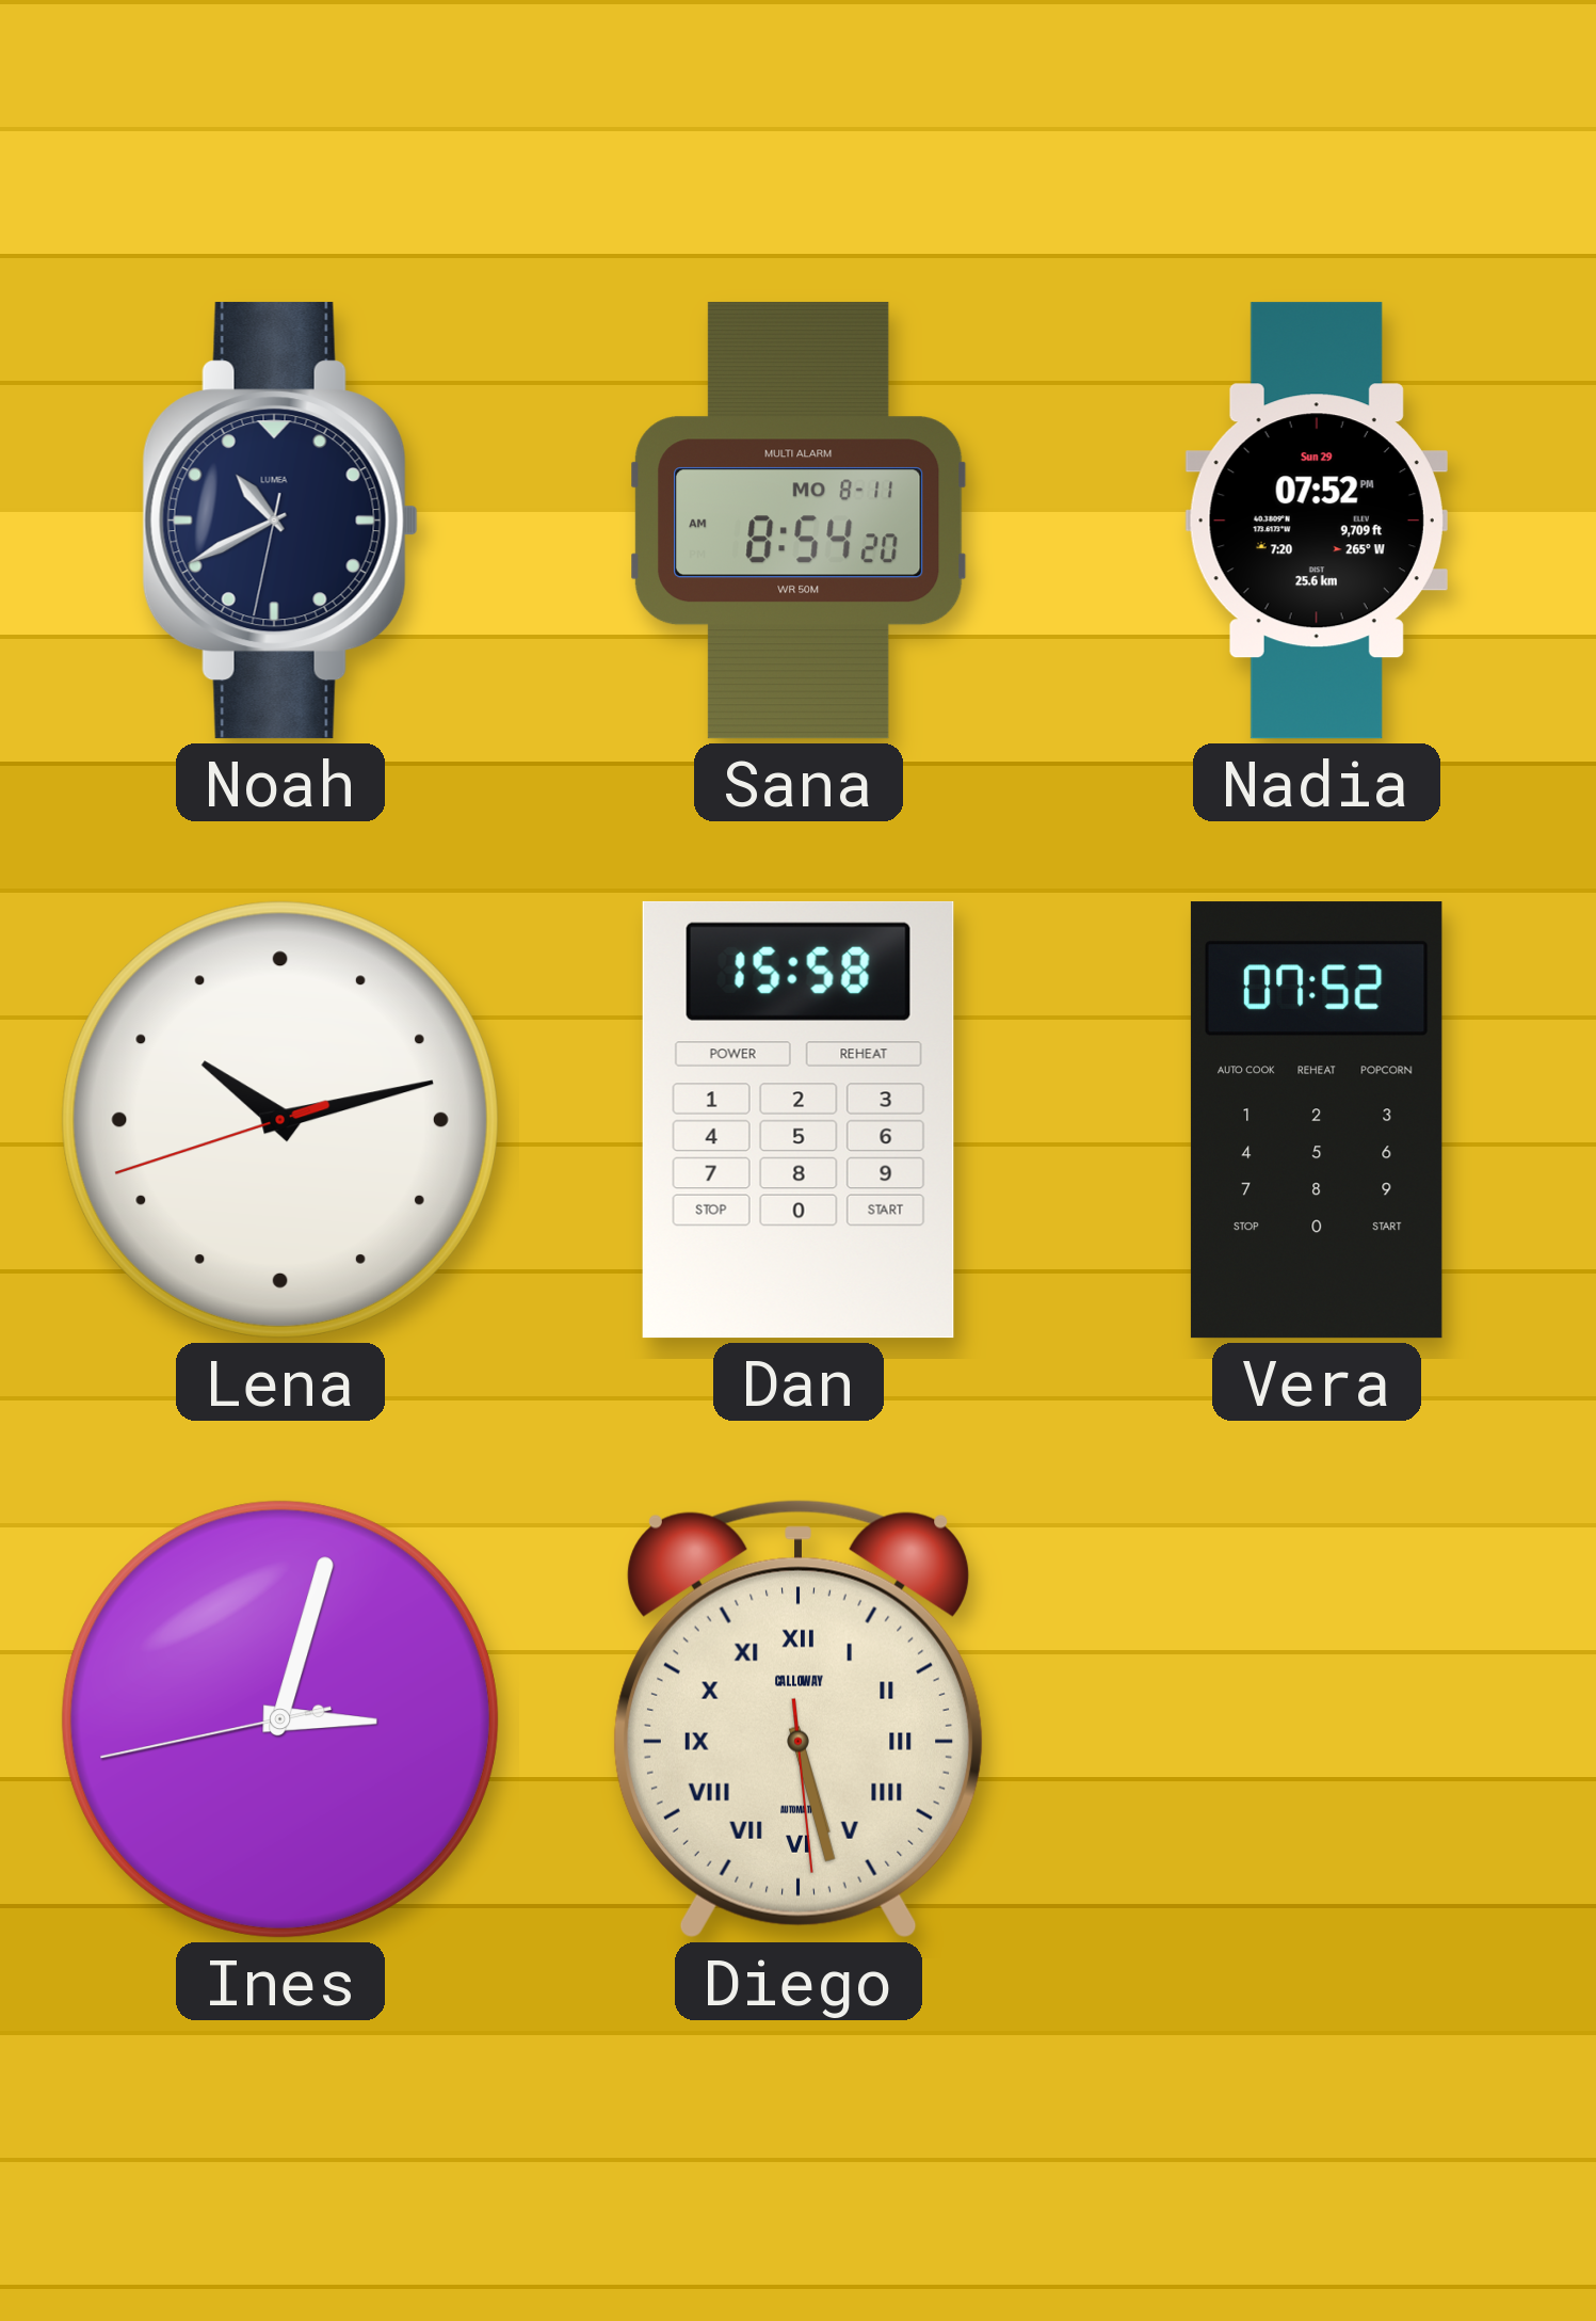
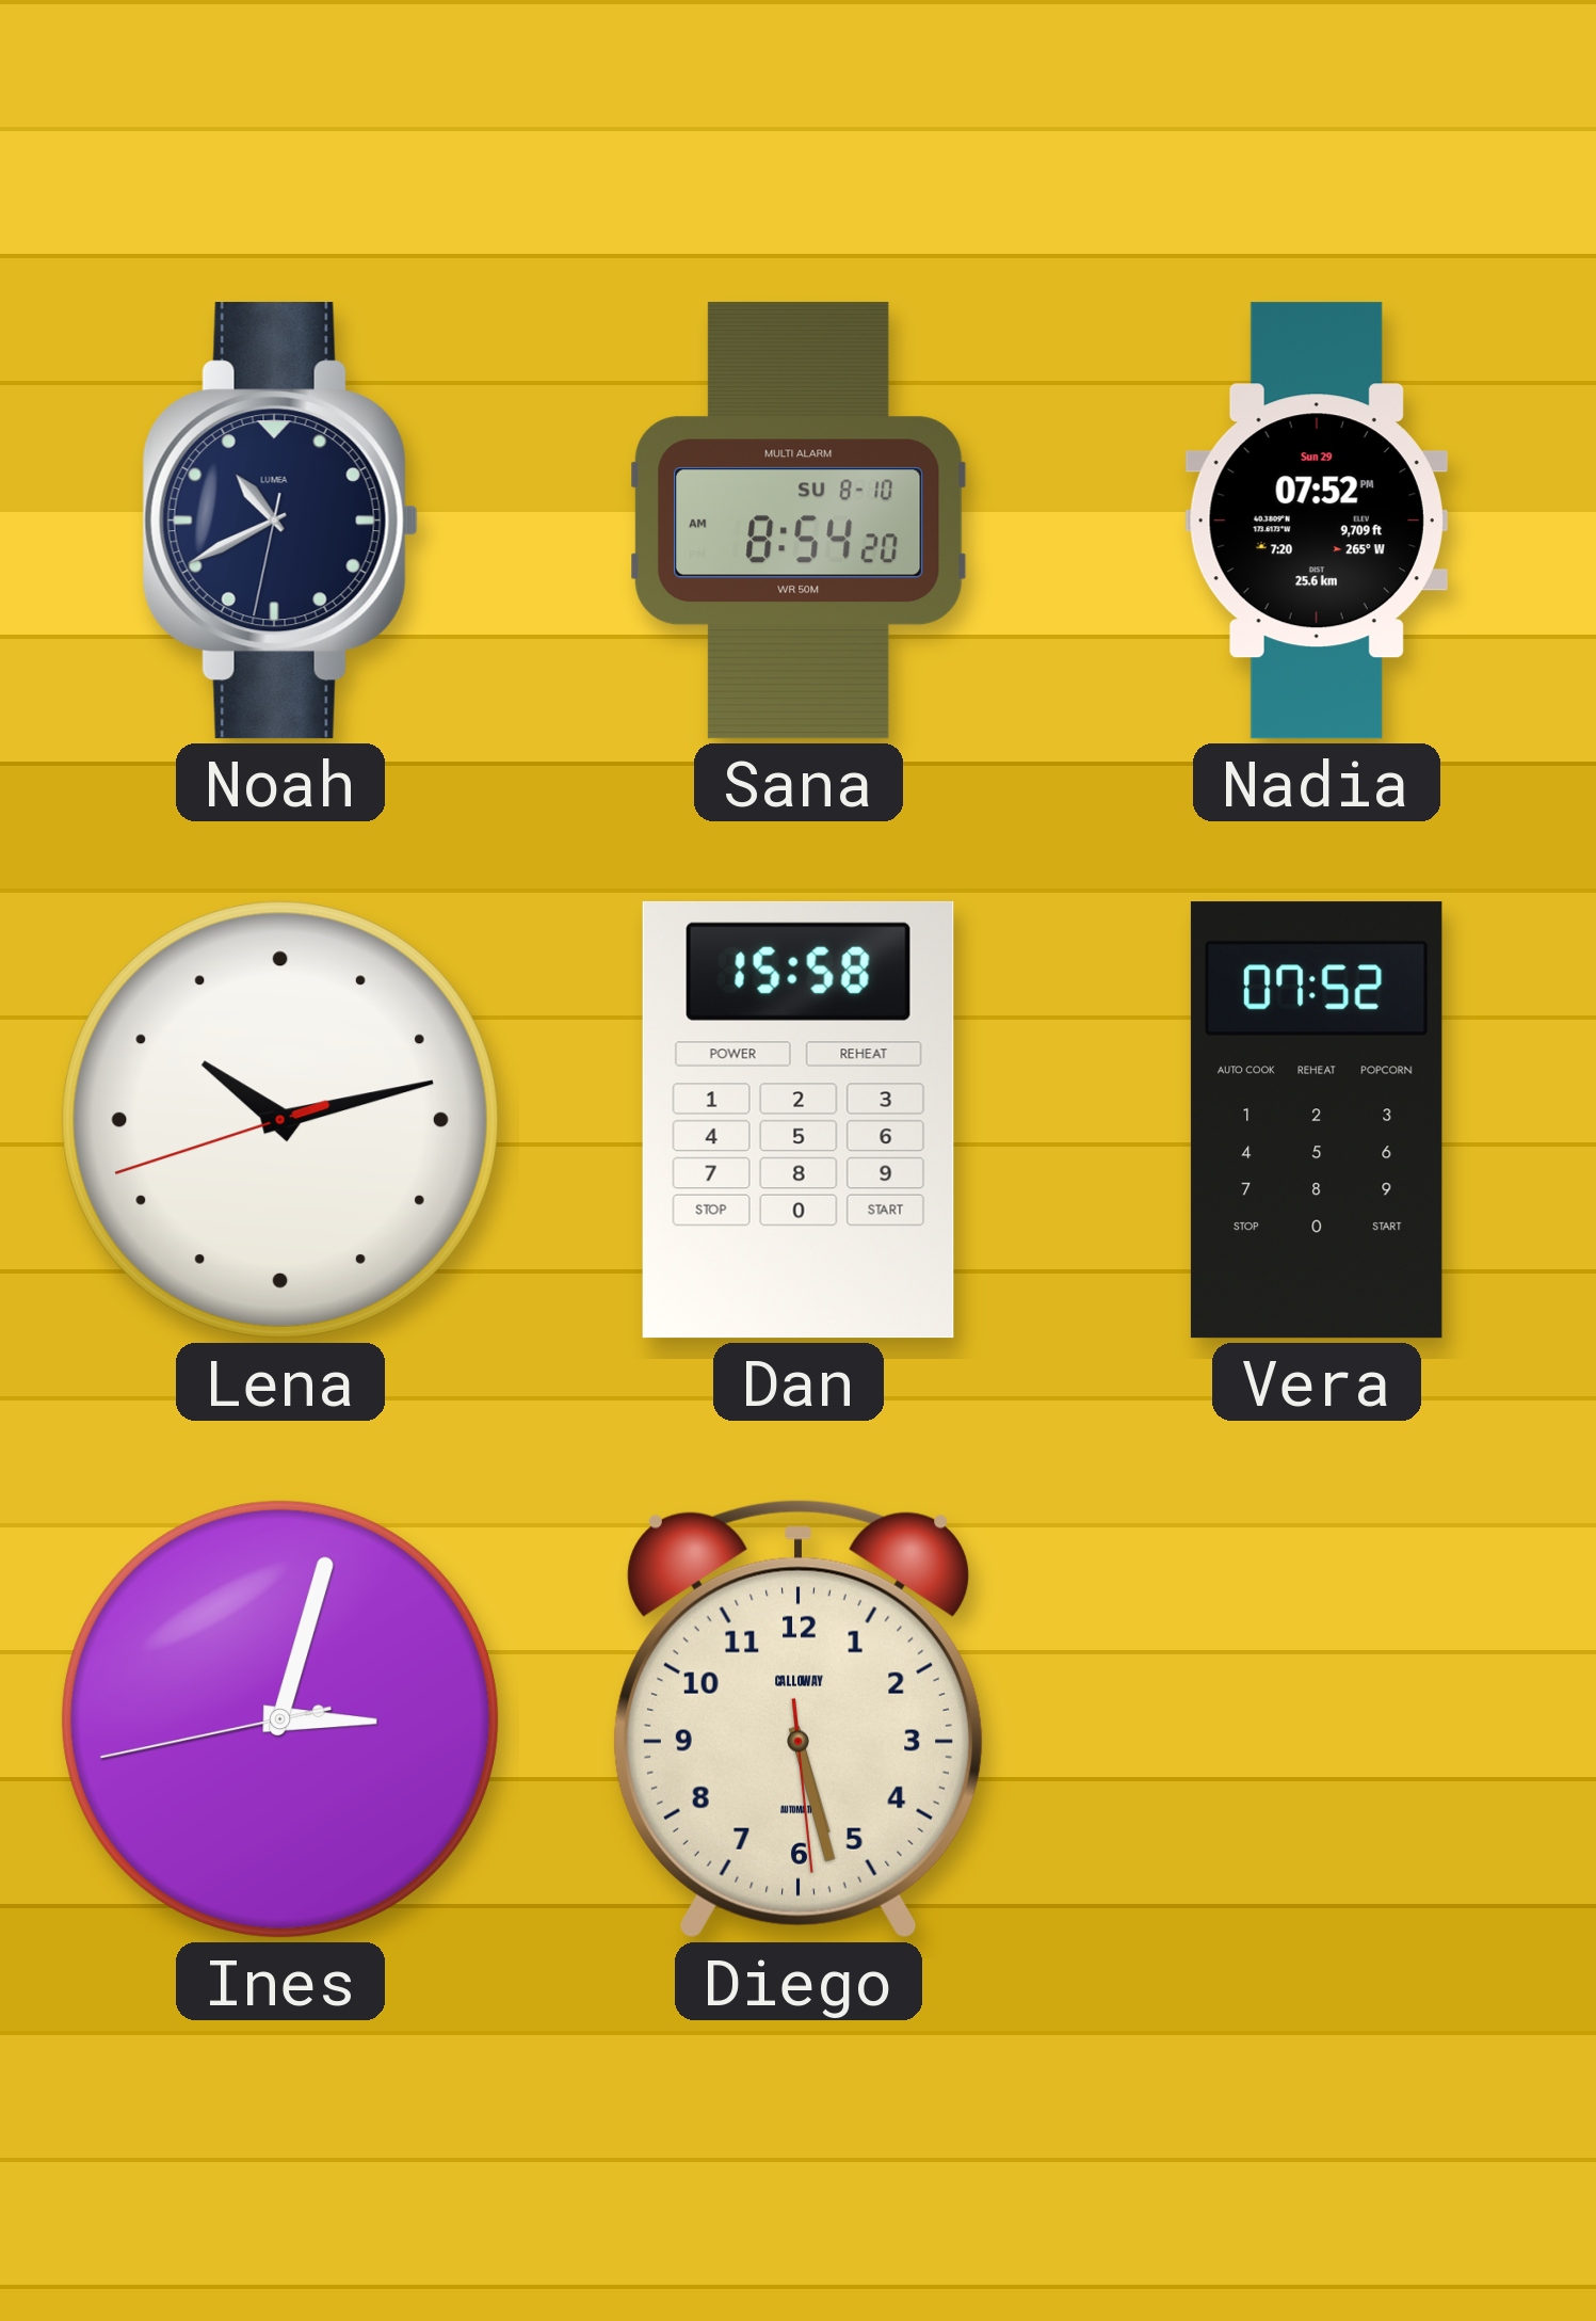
Sana date: MO 8-11 -> SU 8-10
Diego numerals: Roman -> Arabic
